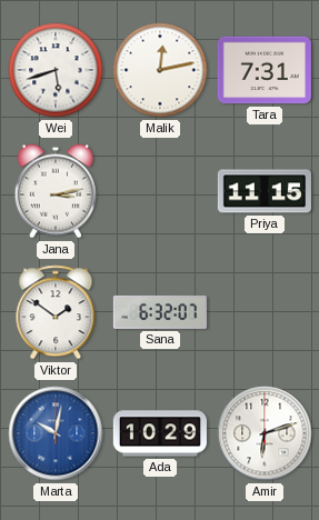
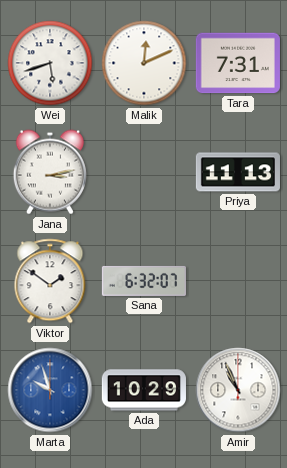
Malik: 12:13 -> 12:11
Priya: 11:15 -> 11:13
Marta: 10:02 -> 9:57
Amir: 6:12 -> 10:56
